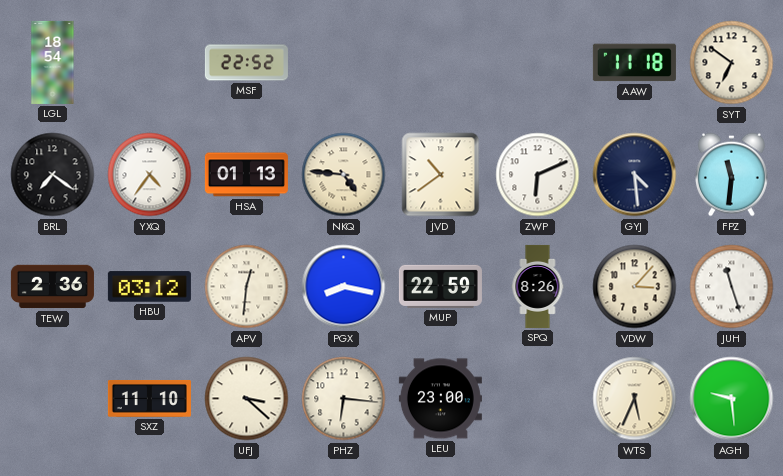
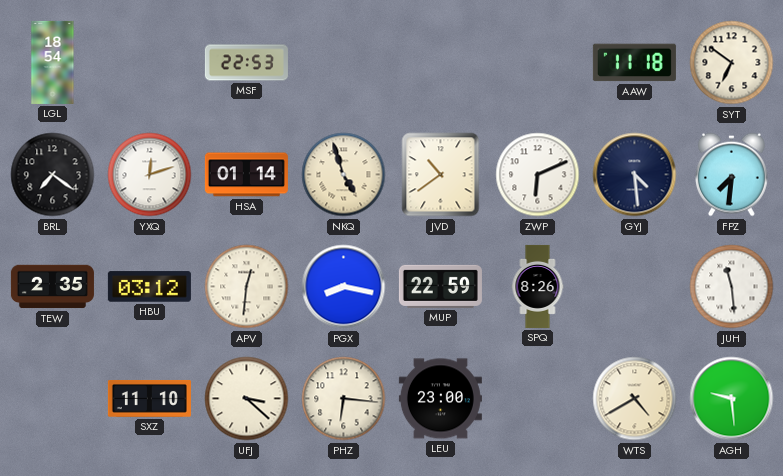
MSF: 22:52 -> 22:53
YXQ: 4:36 -> 12:12
HSA: 01:13 -> 01:14
NKQ: 4:46 -> 4:57
FPZ: 11:31 -> 7:31
TEW: 2:36 -> 2:35
VDW: 3:07 -> none
JUH: 11:27 -> 11:29
WTS: 5:34 -> 4:40
